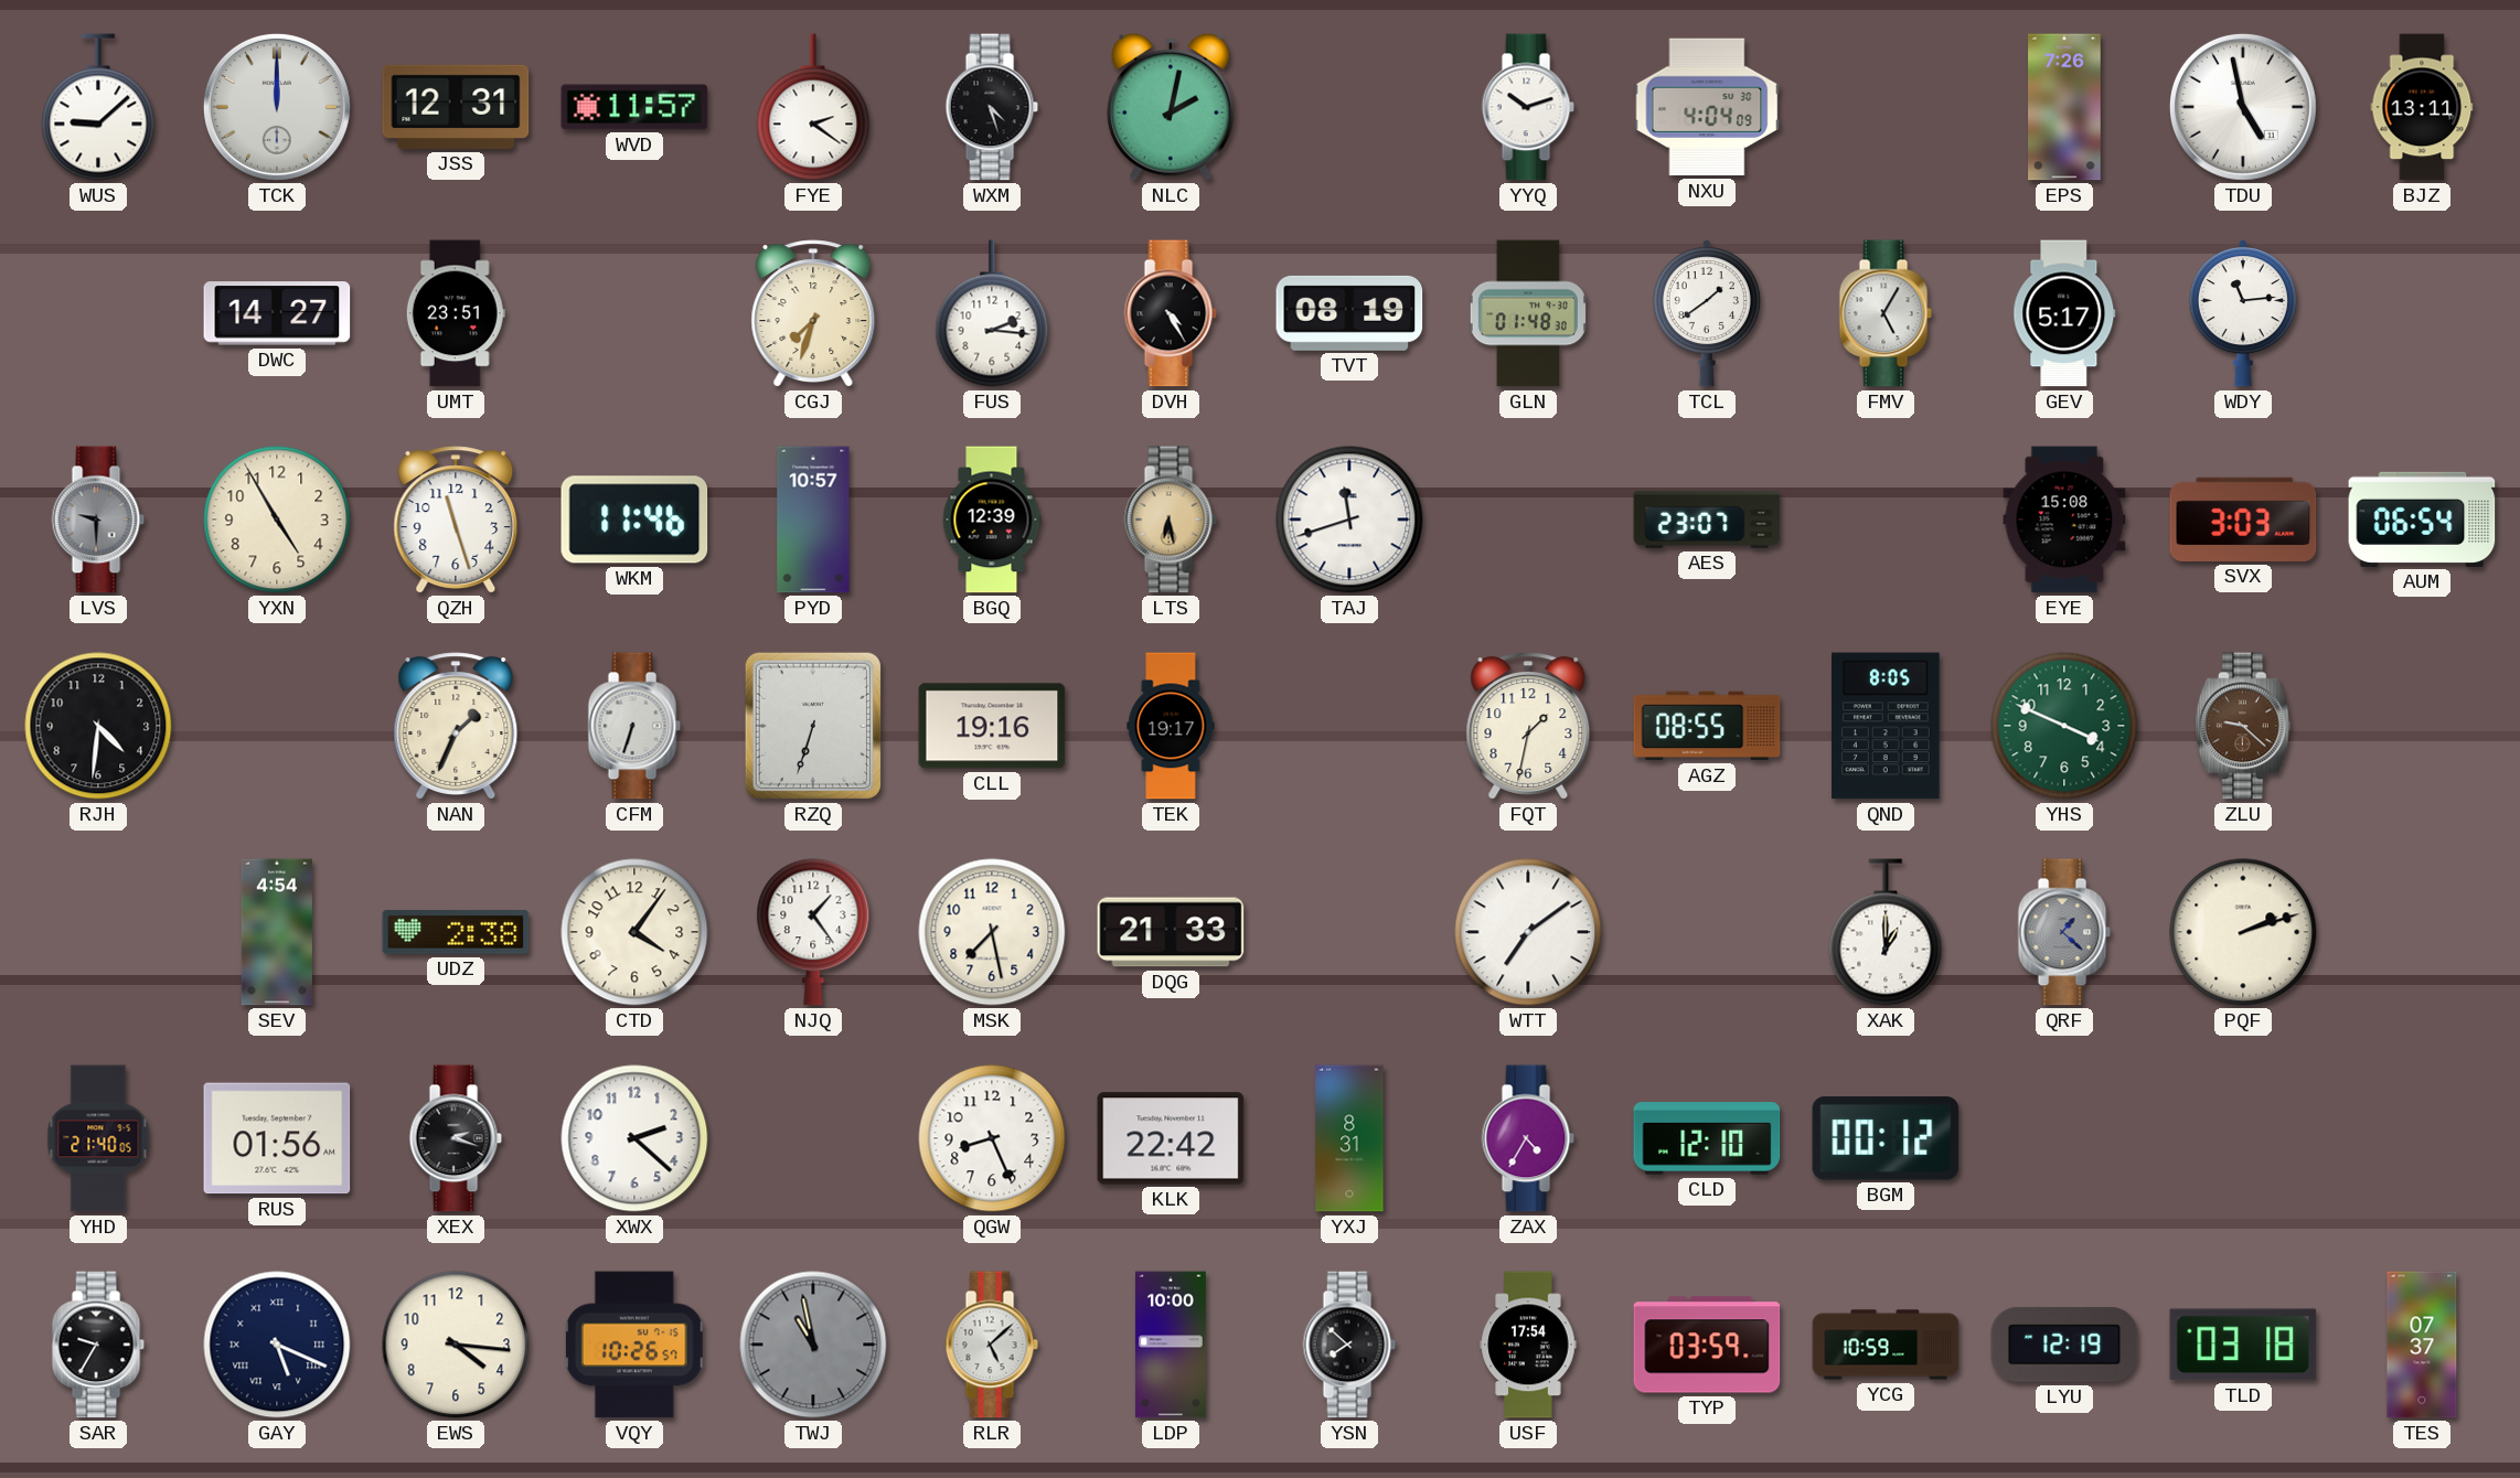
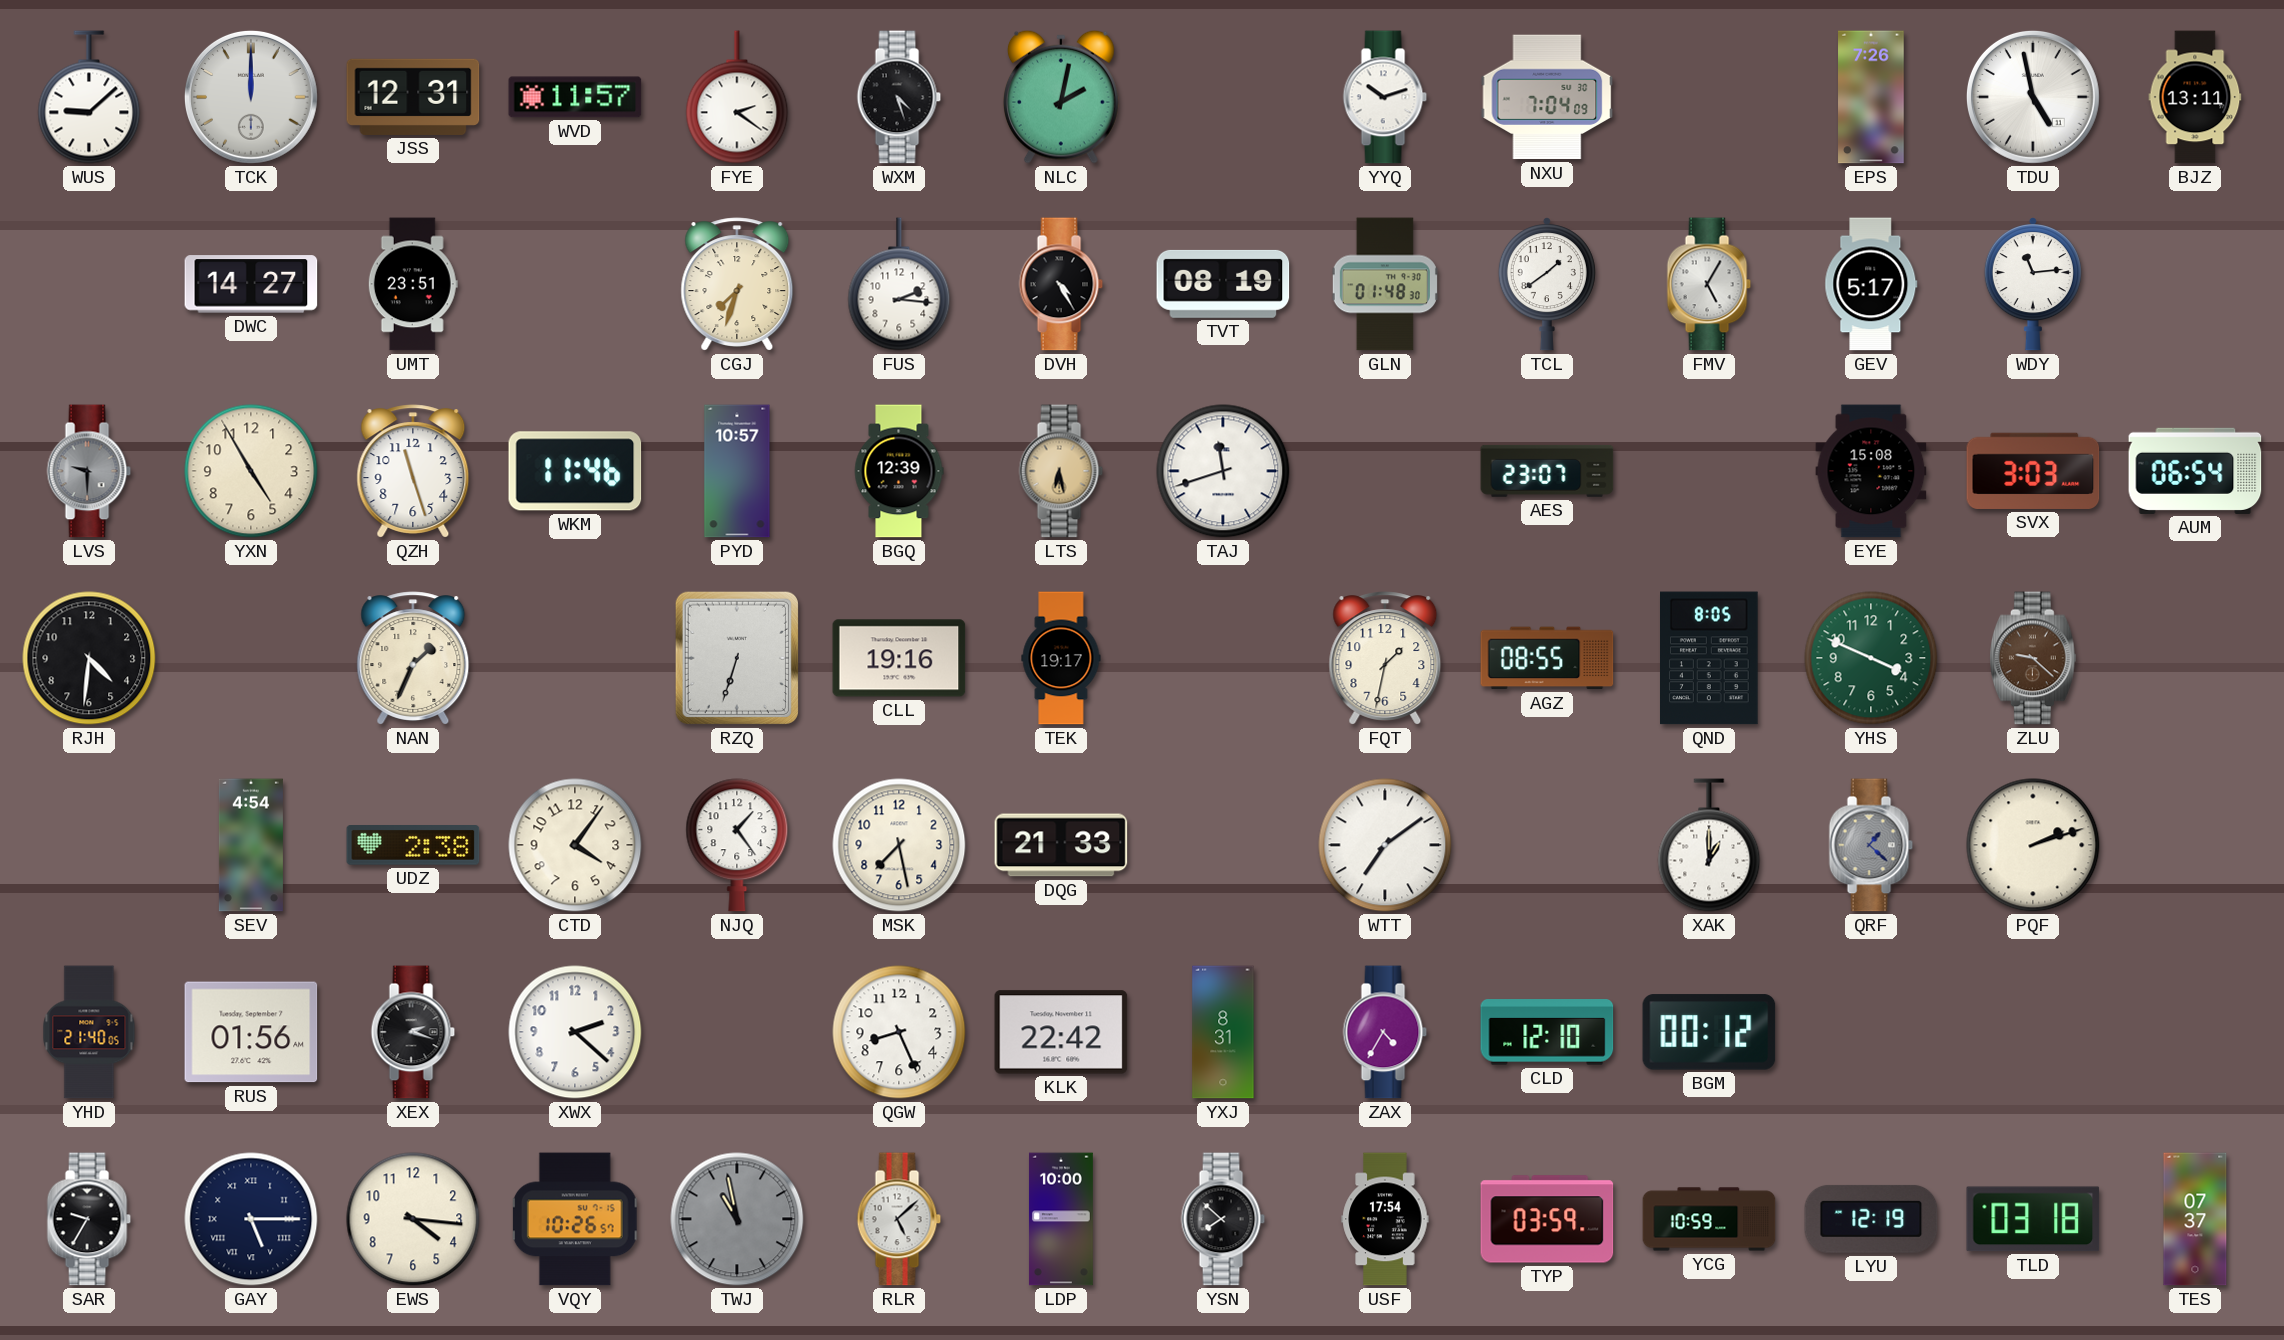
NXU: 4:04 -> 7:04
CFM: 6:33 -> none
GAY: 5:19 -> 5:15
